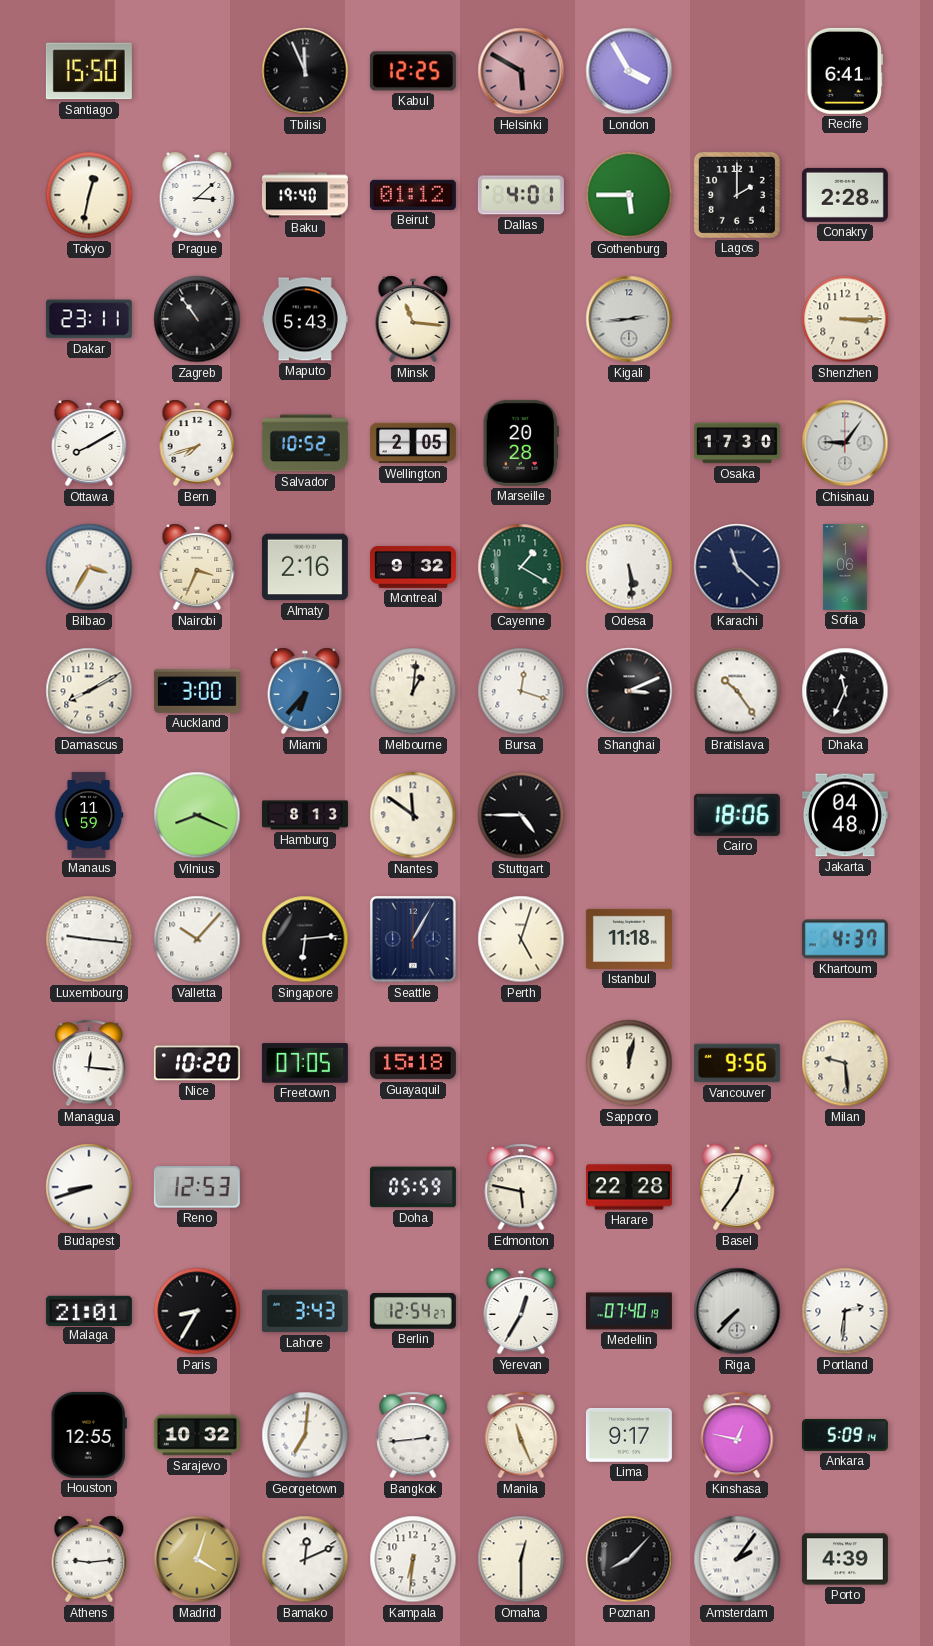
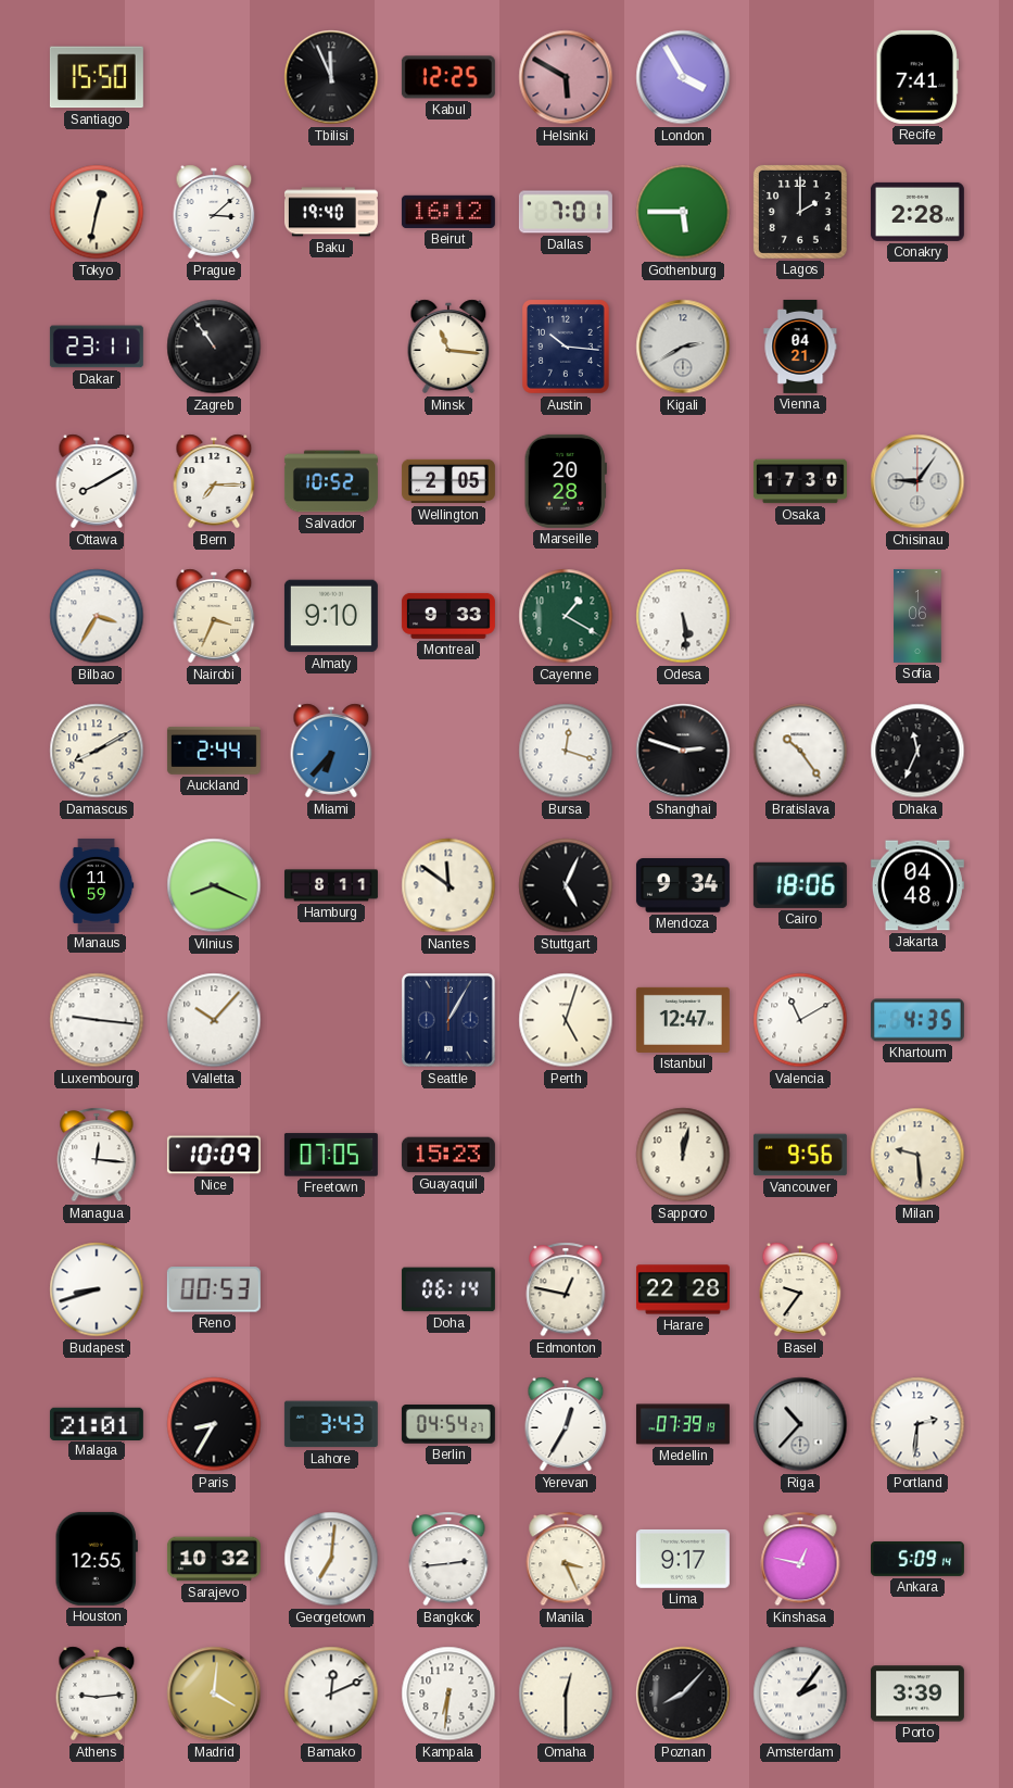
Recife: 6:41 -> 7:41
Beirut: 01:12 -> 16:12
Dallas: 4:01 -> 7:01
Maputo: 5:43 -> none
Austin: none -> 10:16
Kigali: 2:44 -> 2:40
Vienna: none -> 04:21
Shenzhen: 3:15 -> none
Bern: 7:42 -> 7:15
Almaty: 2:16 -> 9:10
Montreal: 9:32 -> 9:33
Karachi: 11:22 -> none
Auckland: 3:00 -> 2:44
Melbourne: 1:01 -> none
Shanghai: 3:11 -> 2:48
Hamburg: 8:13 -> 8:11
Stuttgart: 4:45 -> 5:04
Mendoza: none -> 9:34
Singapore: 6:14 -> none
Istanbul: 11:18 -> 12:47
Valencia: none -> 11:10
Khartoum: 4:37 -> 4:35
Nice: 10:20 -> 10:09
Guayaquil: 15:18 -> 15:23
Reno: 12:53 -> 00:53
Doha: 05:59 -> 06:14
Edmonton: 5:47 -> 12:47
Basel: 12:36 -> 9:36
Berlin: 12:54 -> 04:54
Medellin: 07:40 -> 07:39
Riga: 7:37 -> 10:37
Manila: 11:26 -> 3:26
Madrid: 4:03 -> 4:01
Porto: 4:39 -> 3:39
